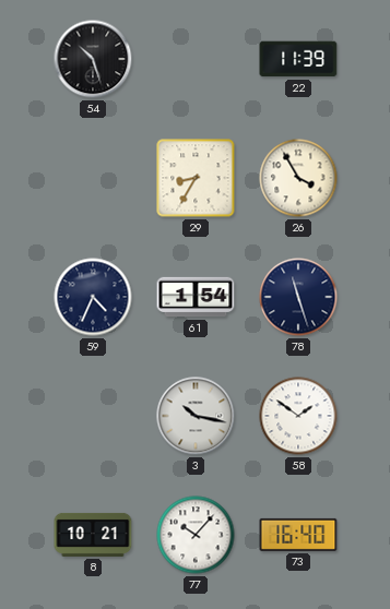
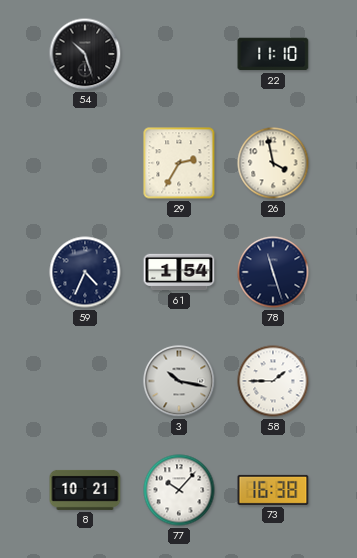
22: 11:39 -> 11:10
29: 8:35 -> 2:35
26: 3:55 -> 3:58
58: 1:51 -> 1:45
73: 16:40 -> 16:38
